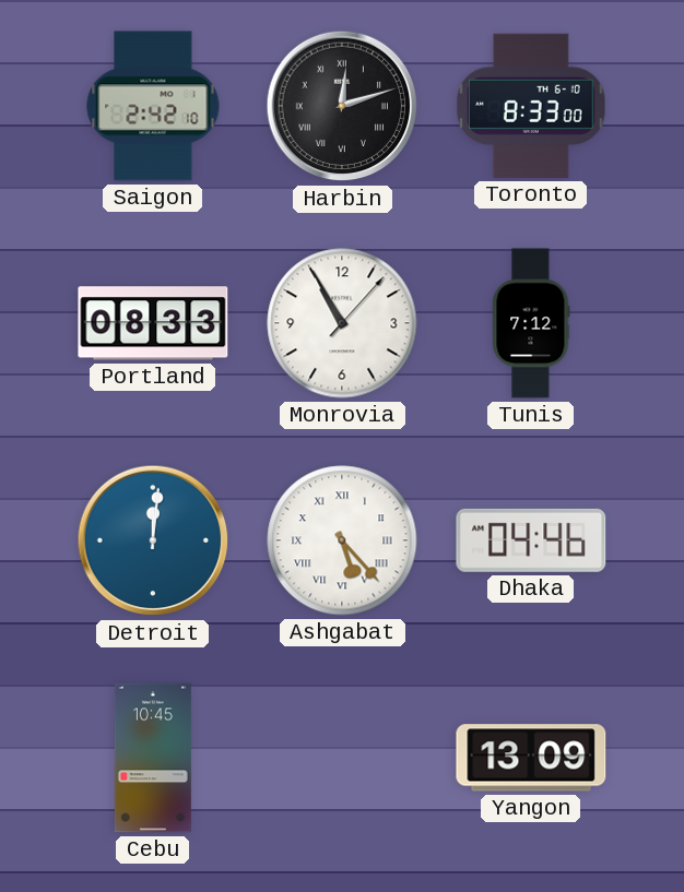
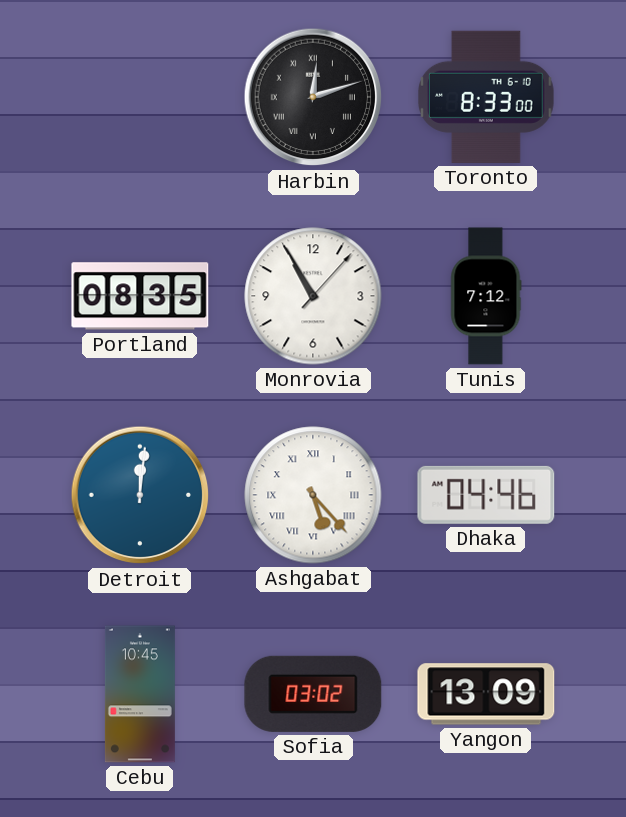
Saigon: 2:42 -> none
Portland: 08:33 -> 08:35
Sofia: none -> 03:02
